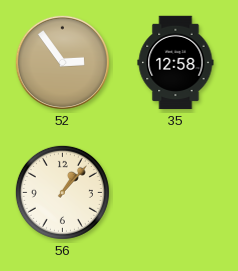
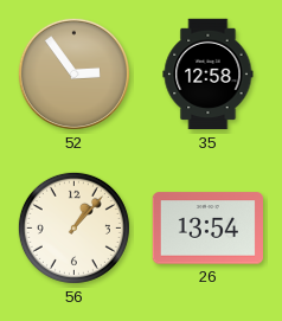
26: none -> 13:54
